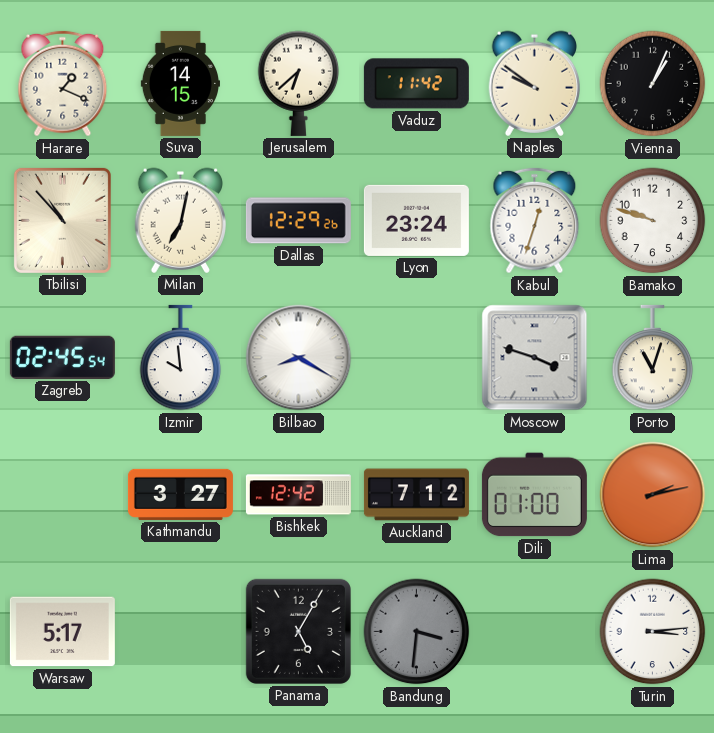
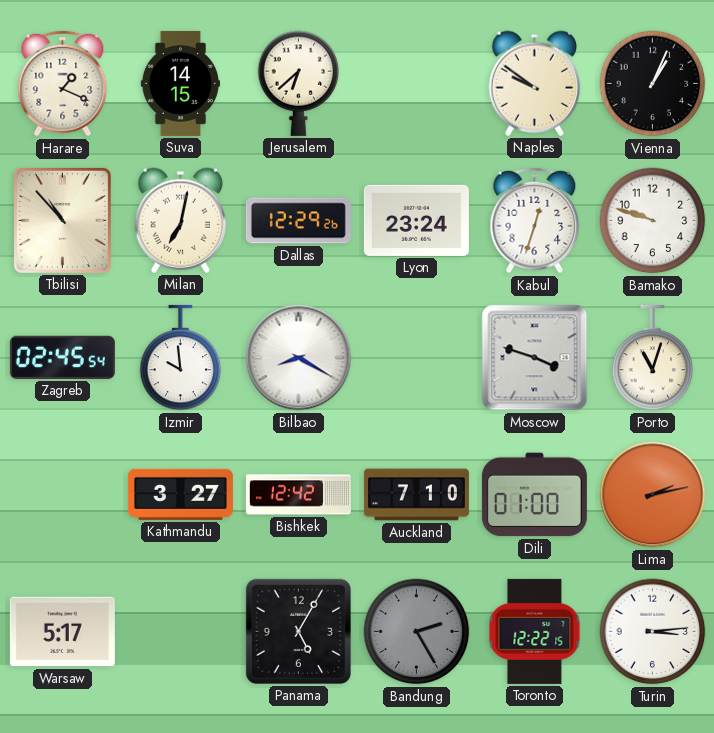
Vaduz: 11:42 -> none
Auckland: 7:12 -> 7:10
Bandung: 3:31 -> 2:25
Toronto: none -> 12:22
